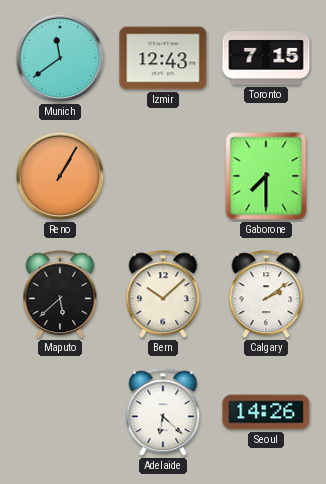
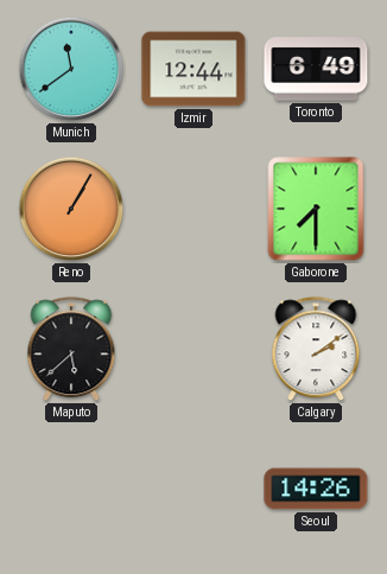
Izmir: 12:43 -> 12:44
Toronto: 7:15 -> 6:49
Bern: 10:08 -> none
Adelaide: 6:22 -> none
